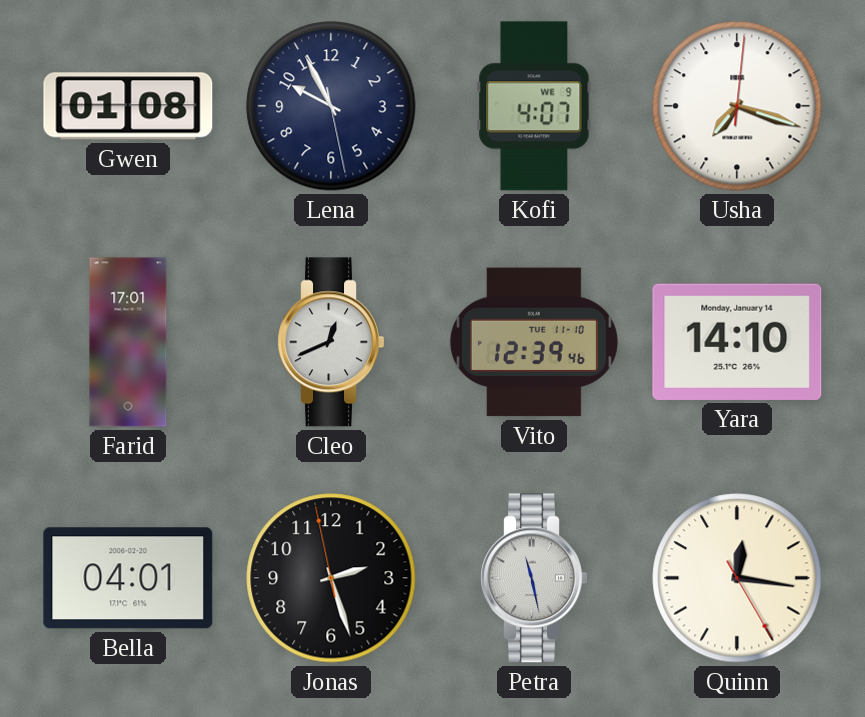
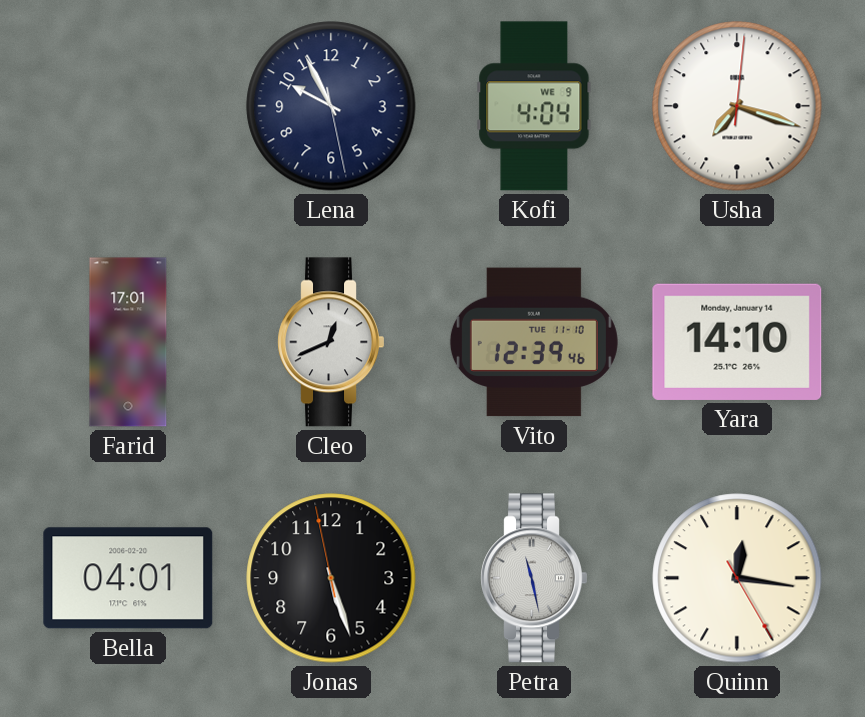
Gwen: 01:08 -> none
Kofi: 4:07 -> 4:04
Jonas: 2:26 -> 5:26
